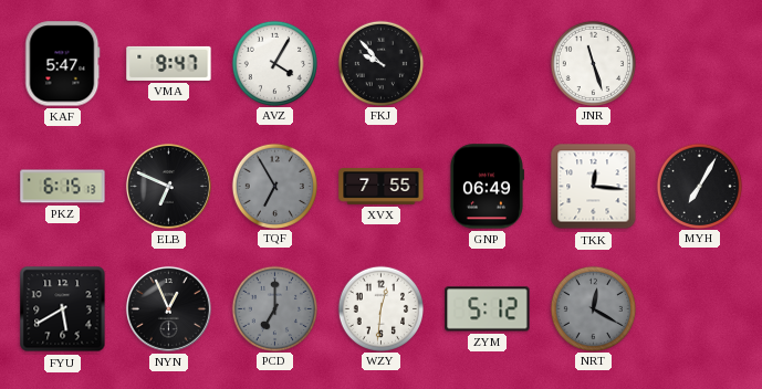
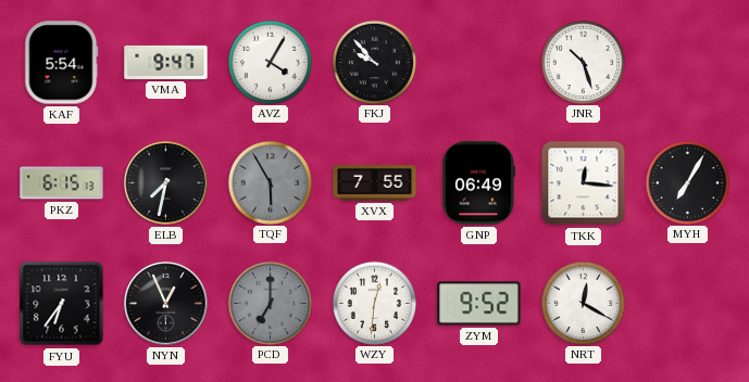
KAF: 5:47 -> 5:54
JNR: 11:27 -> 10:27
ELB: 6:49 -> 7:32
TQF: 6:55 -> 5:55
FYU: 5:40 -> 6:36
ZYM: 5:12 -> 9:52
NRT dial: grey -> white
